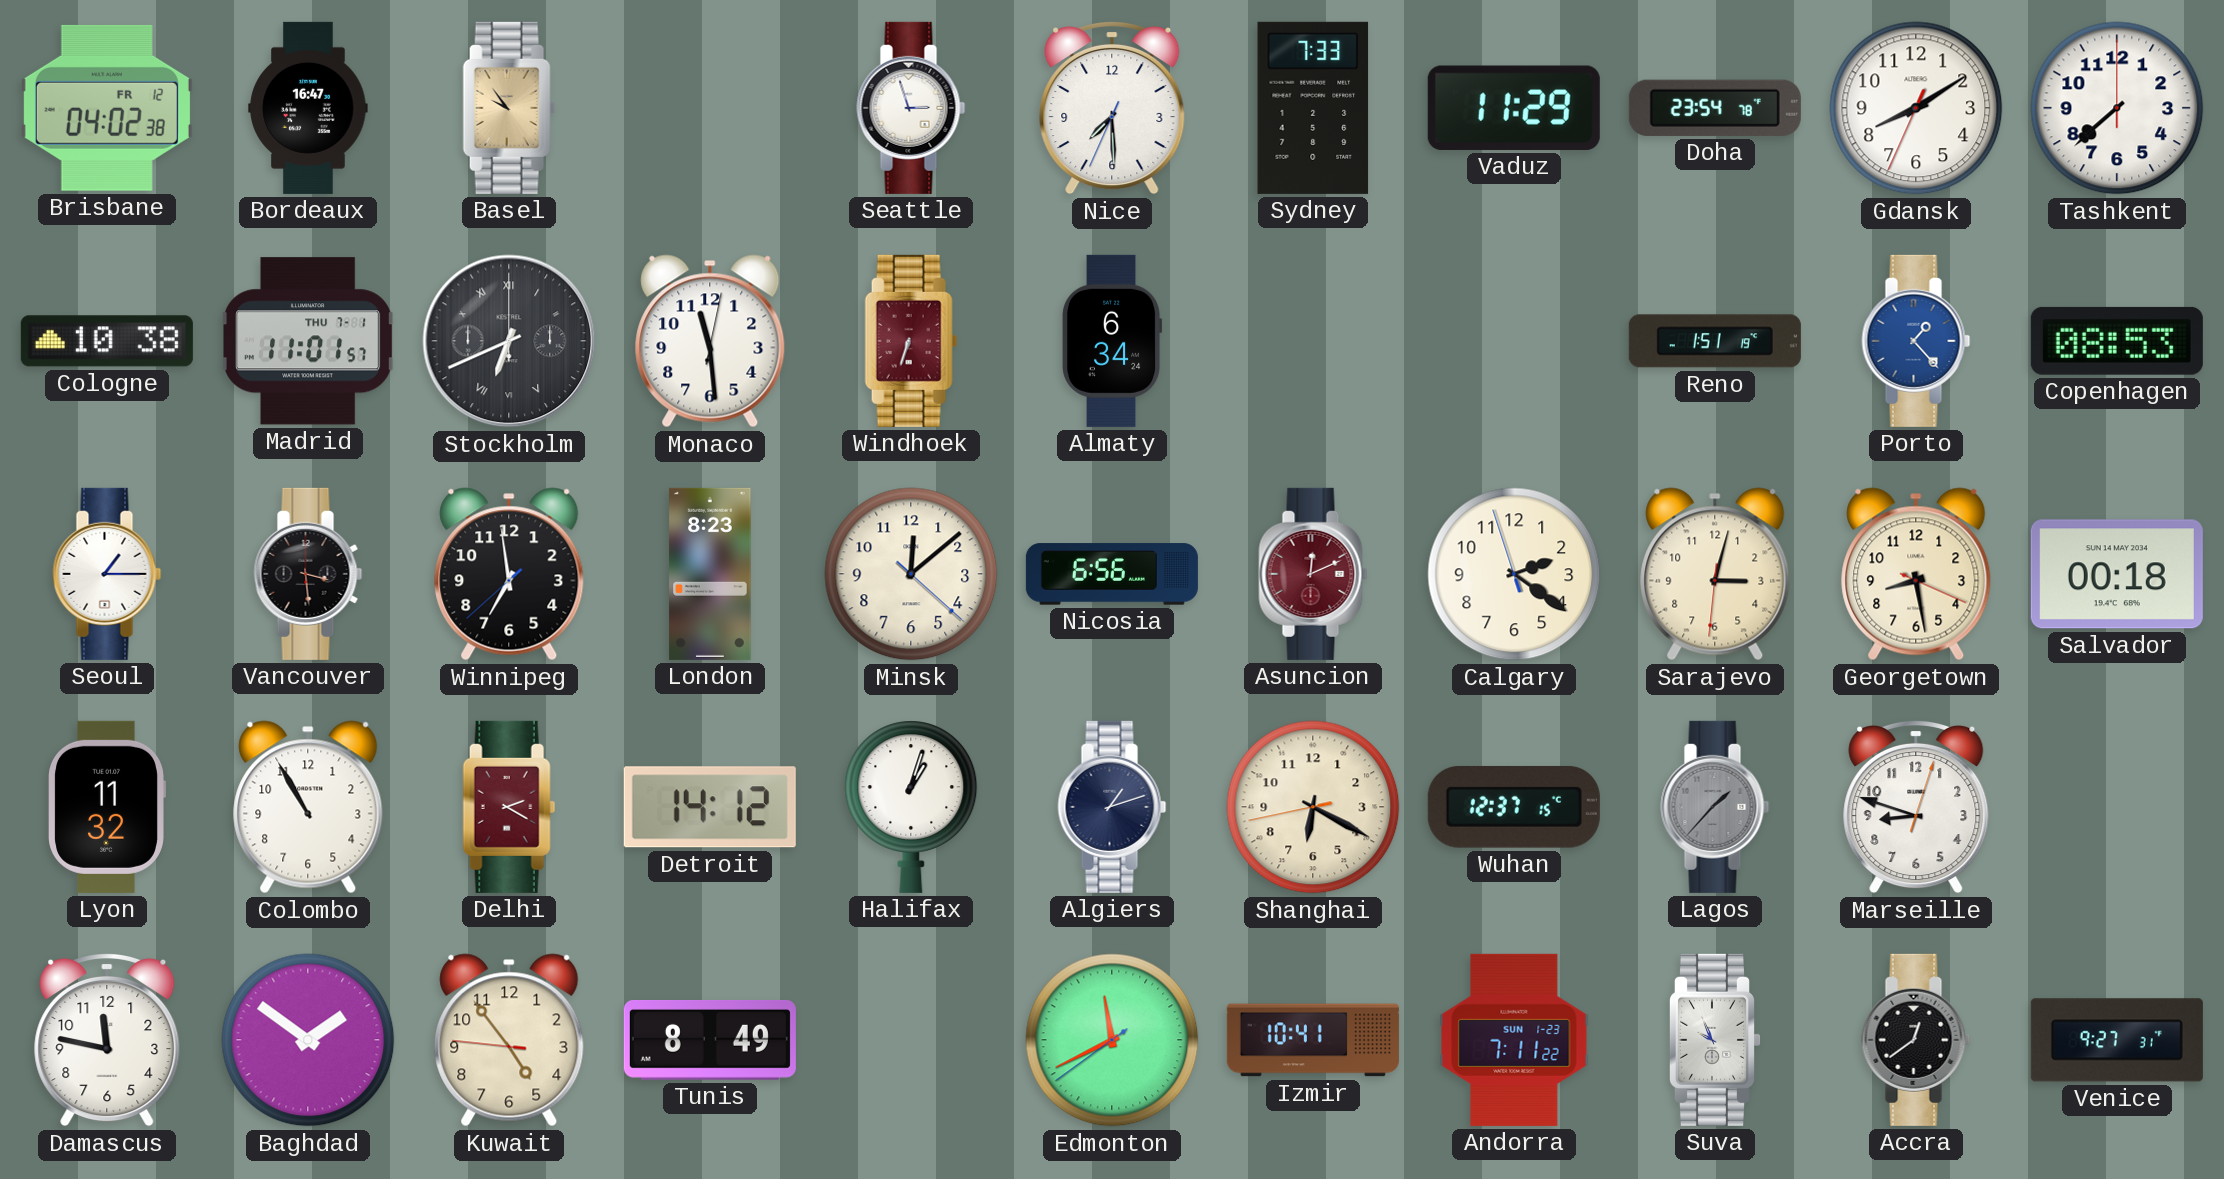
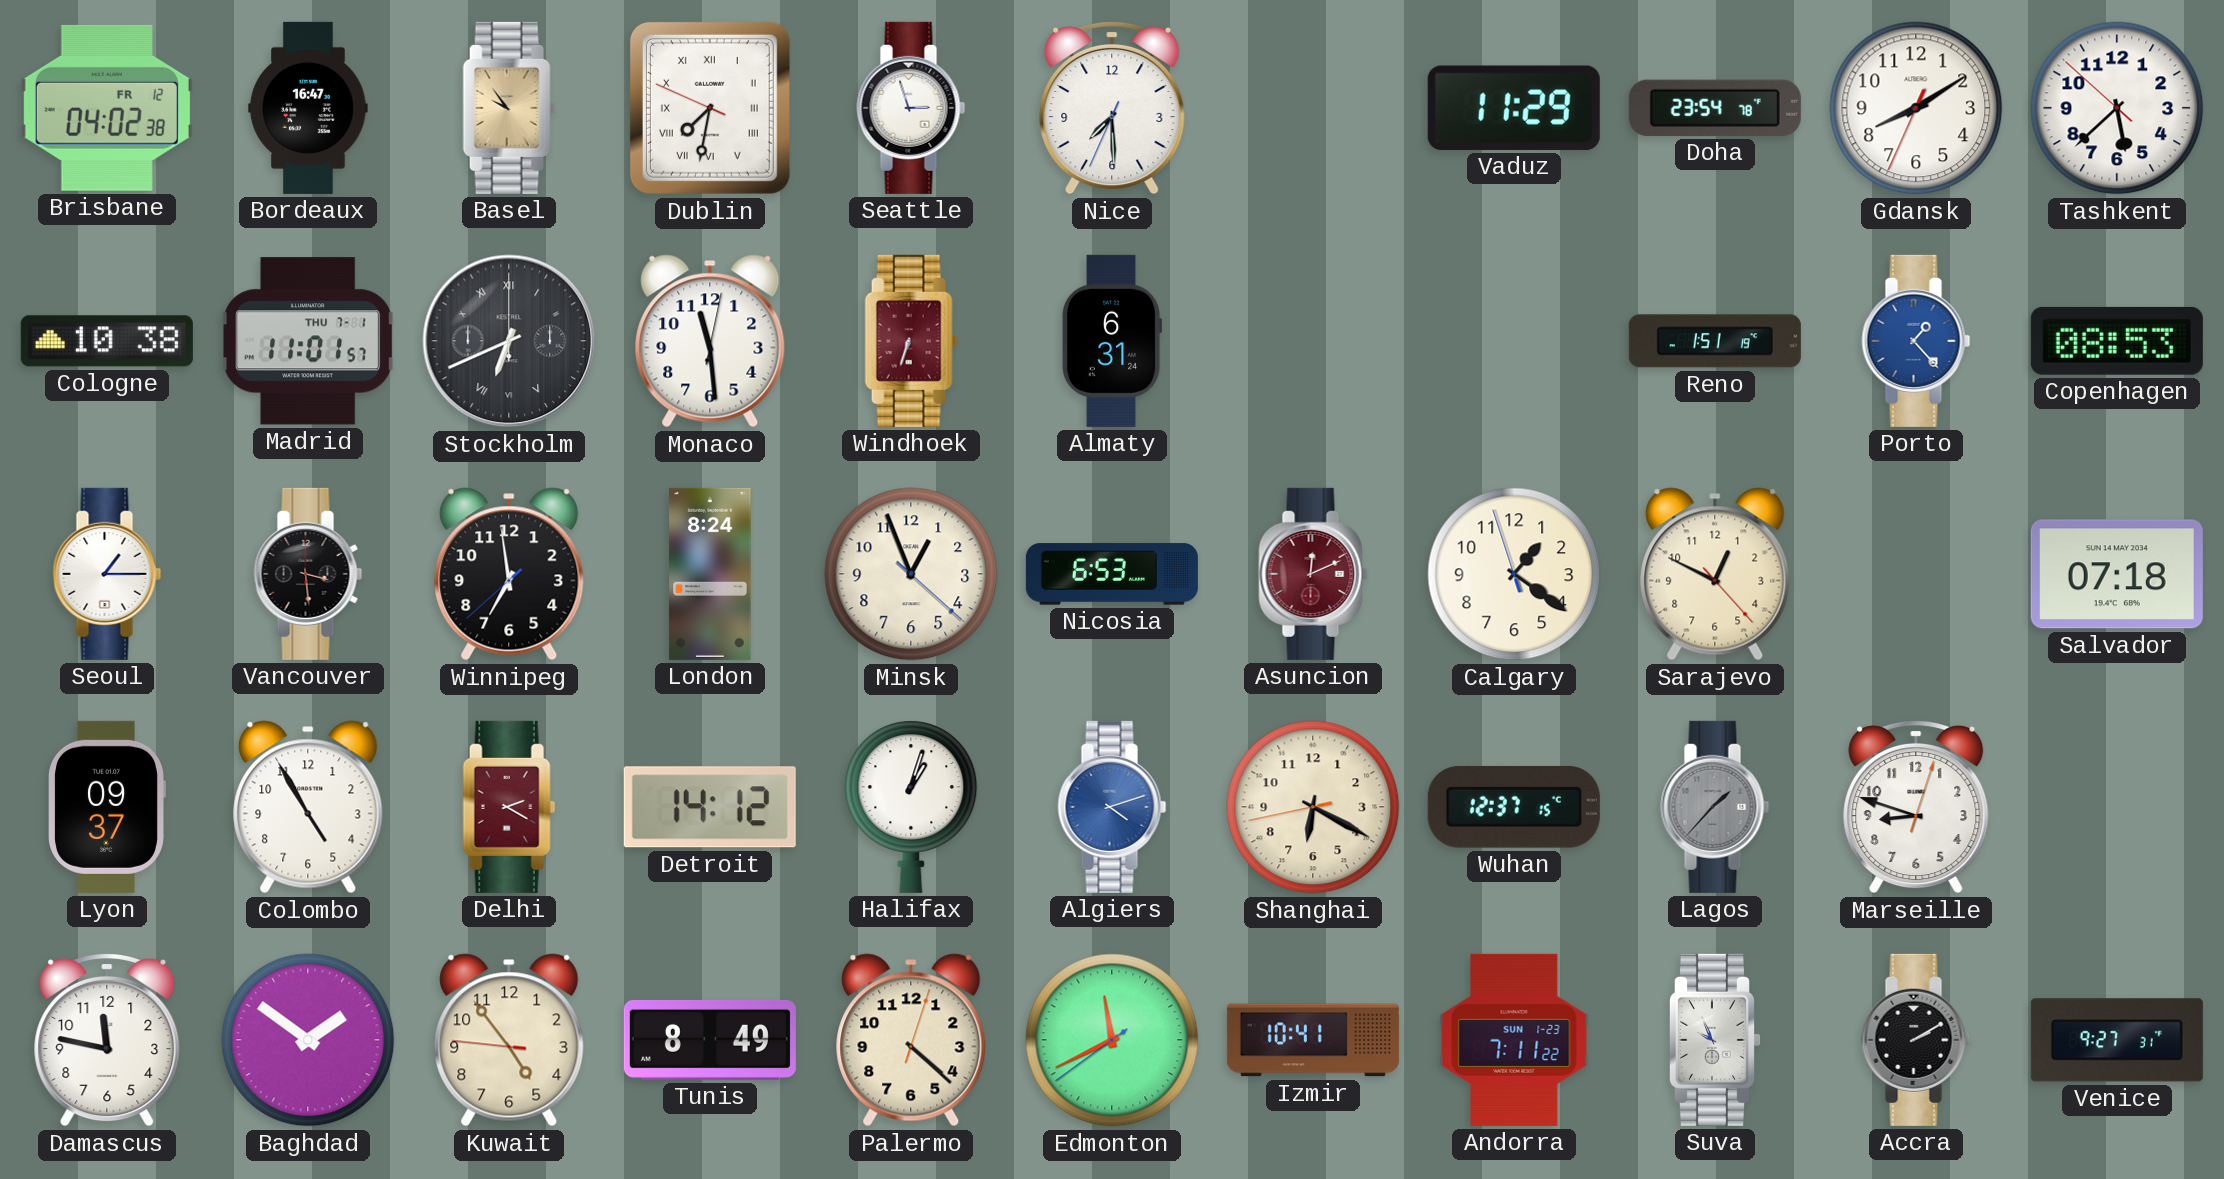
Dublin: none -> 7:31
Sydney: 7:33 -> none
Tashkent: 7:38 -> 5:37
Almaty: 6:34 -> 6:31
London: 8:23 -> 8:24
Minsk: 12:08 -> 12:56
Nicosia: 6:56 -> 6:53
Calgary: 2:20 -> 1:20
Sarajevo: 3:02 -> 12:49
Georgetown: 8:28 -> none
Salvador: 00:18 -> 07:18
Lyon: 11:32 -> 09:37
Colombo: 10:55 -> 4:55
Algiers: 1:12 -> 4:12
Algiers dial: navy -> blue
Palermo: none -> 4:22
Accra: 12:39 -> 2:10
